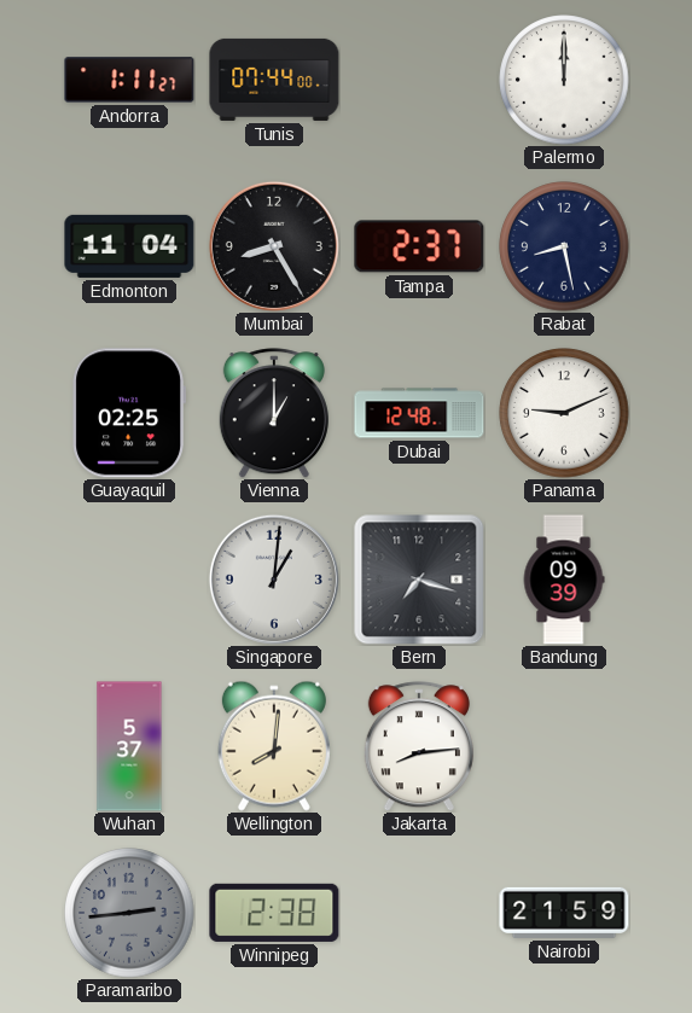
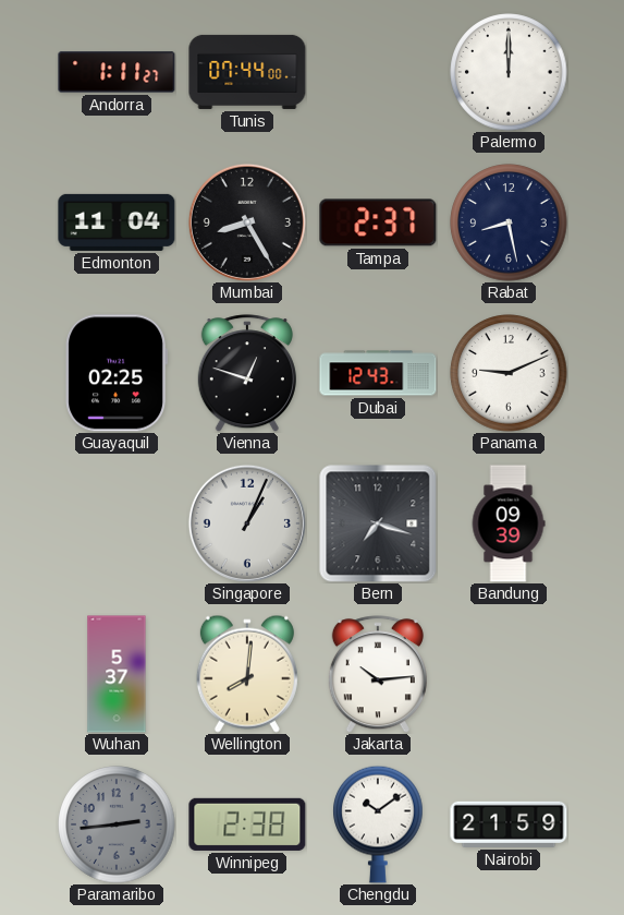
Vienna: 1:00 -> 12:48
Dubai: 12:48 -> 12:43
Singapore: 1:01 -> 1:04
Jakarta: 8:14 -> 10:14
Chengdu: none -> 10:09
